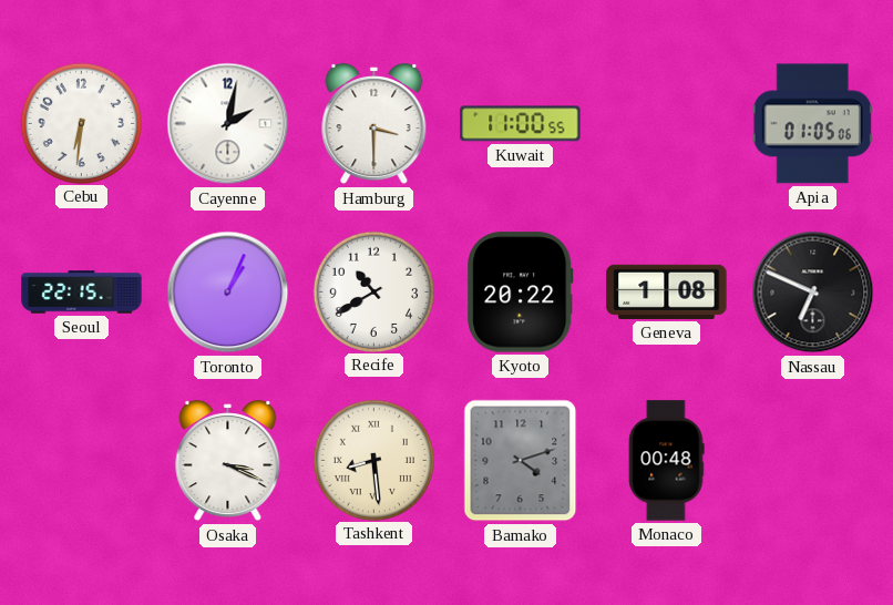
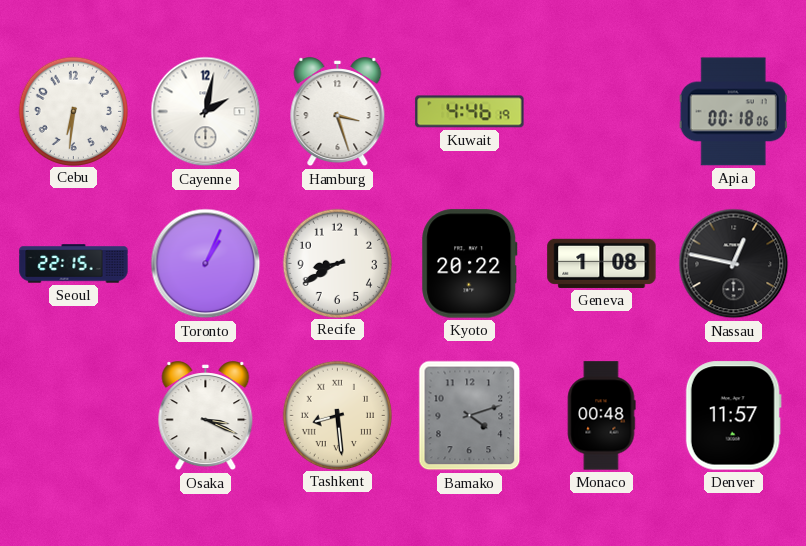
Hamburg: 3:30 -> 3:27
Kuwait: 11:00 -> 4:46
Apia: 01:05 -> 00:18
Recife: 10:40 -> 8:40
Nassau: 6:49 -> 12:47
Denver: none -> 11:57
